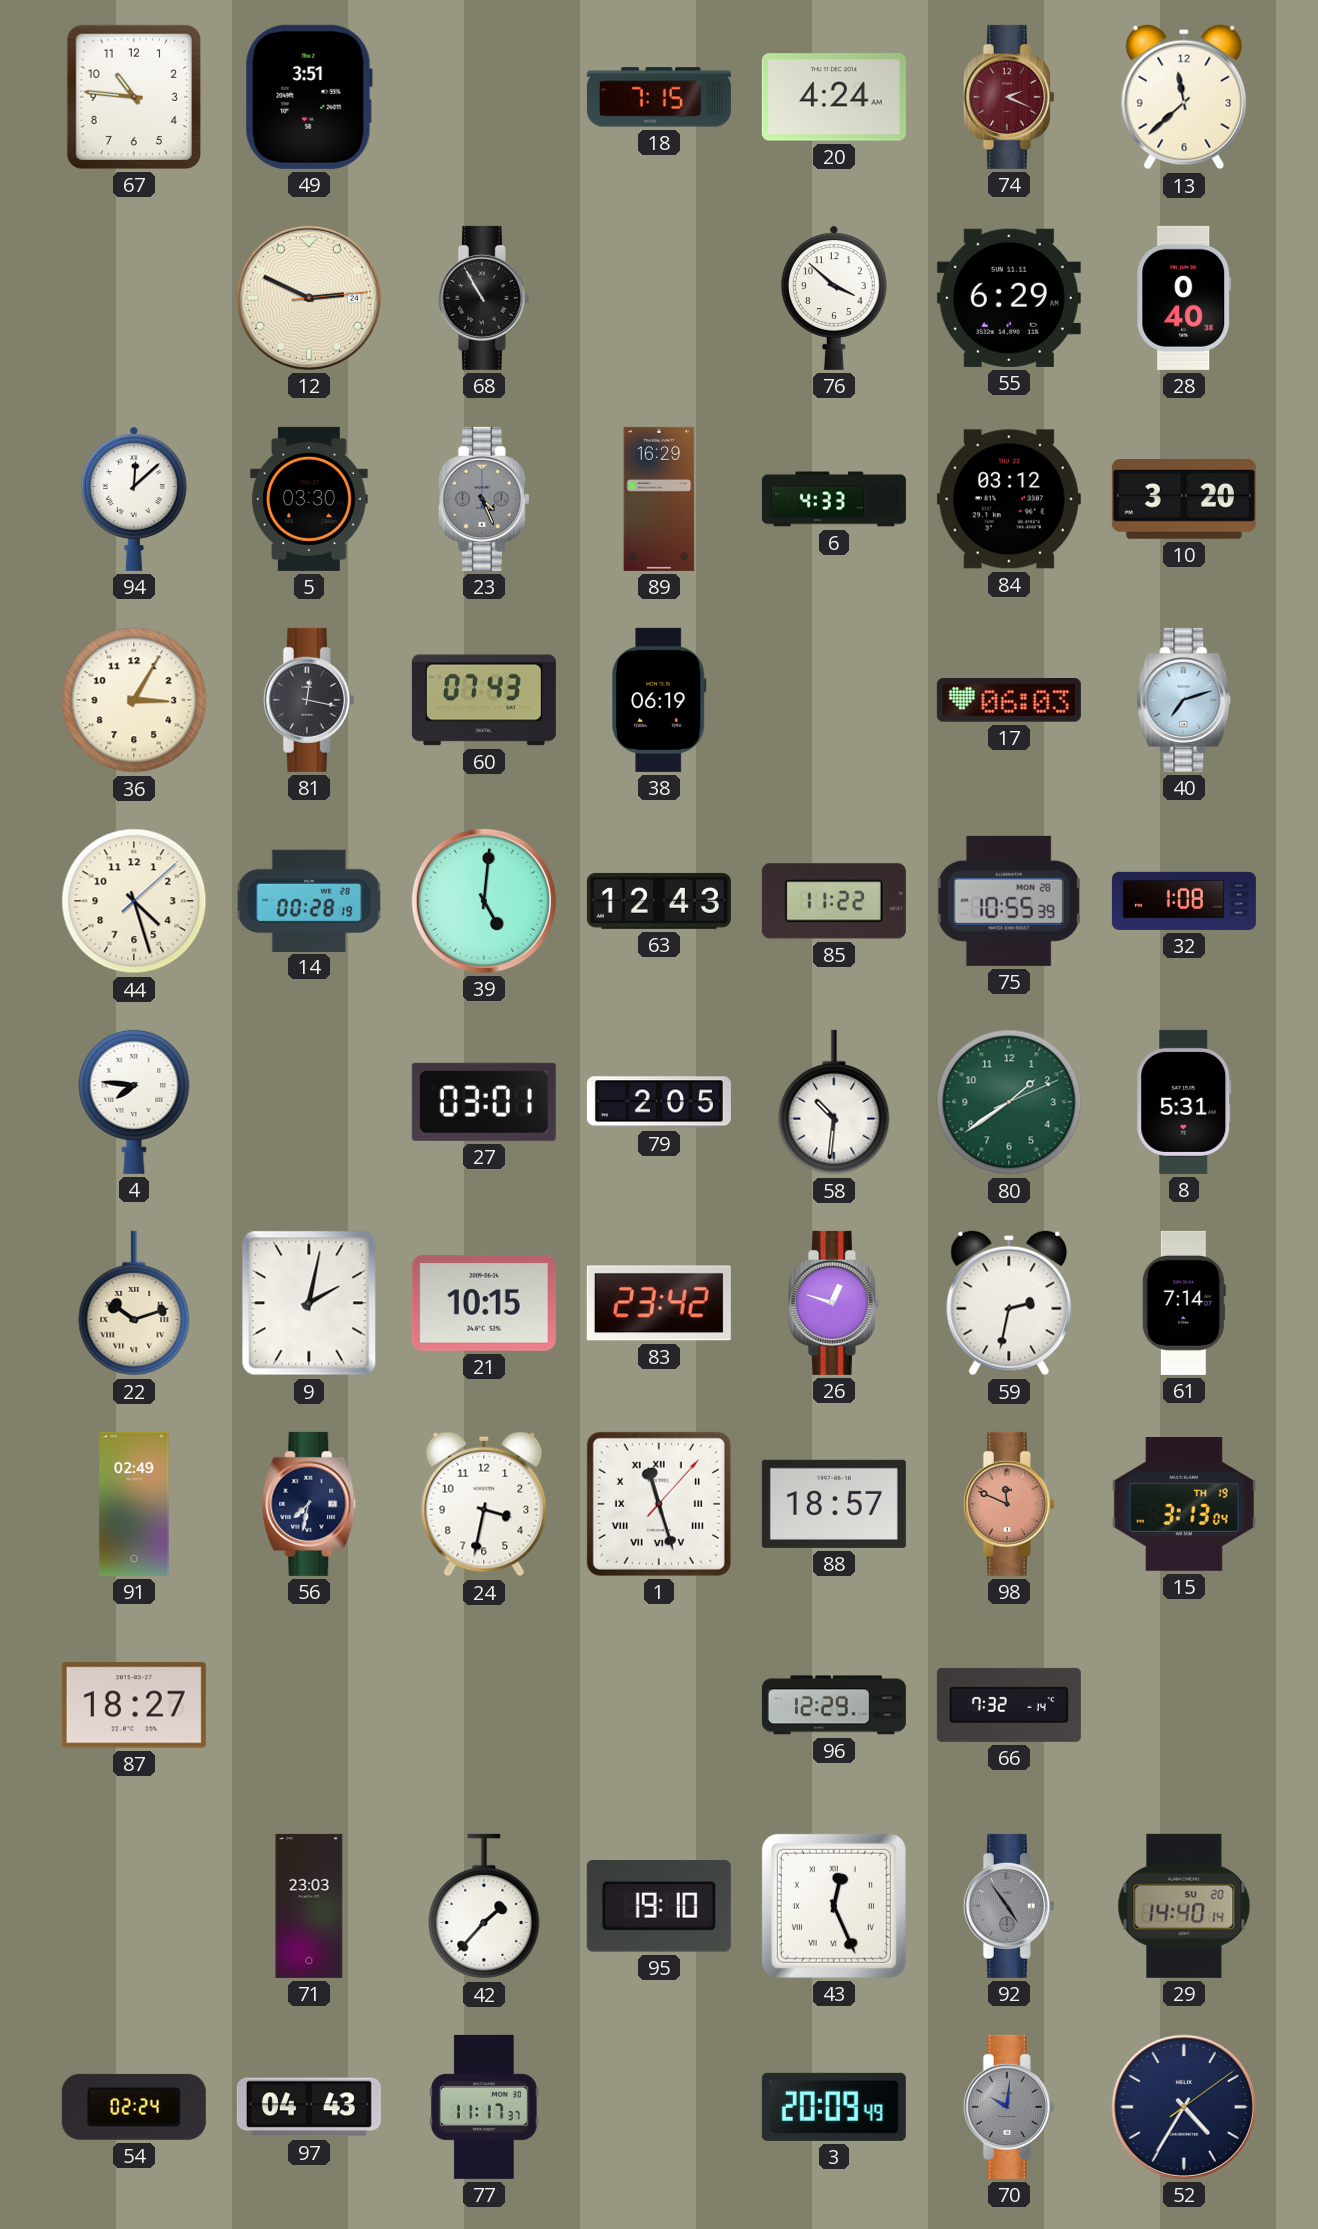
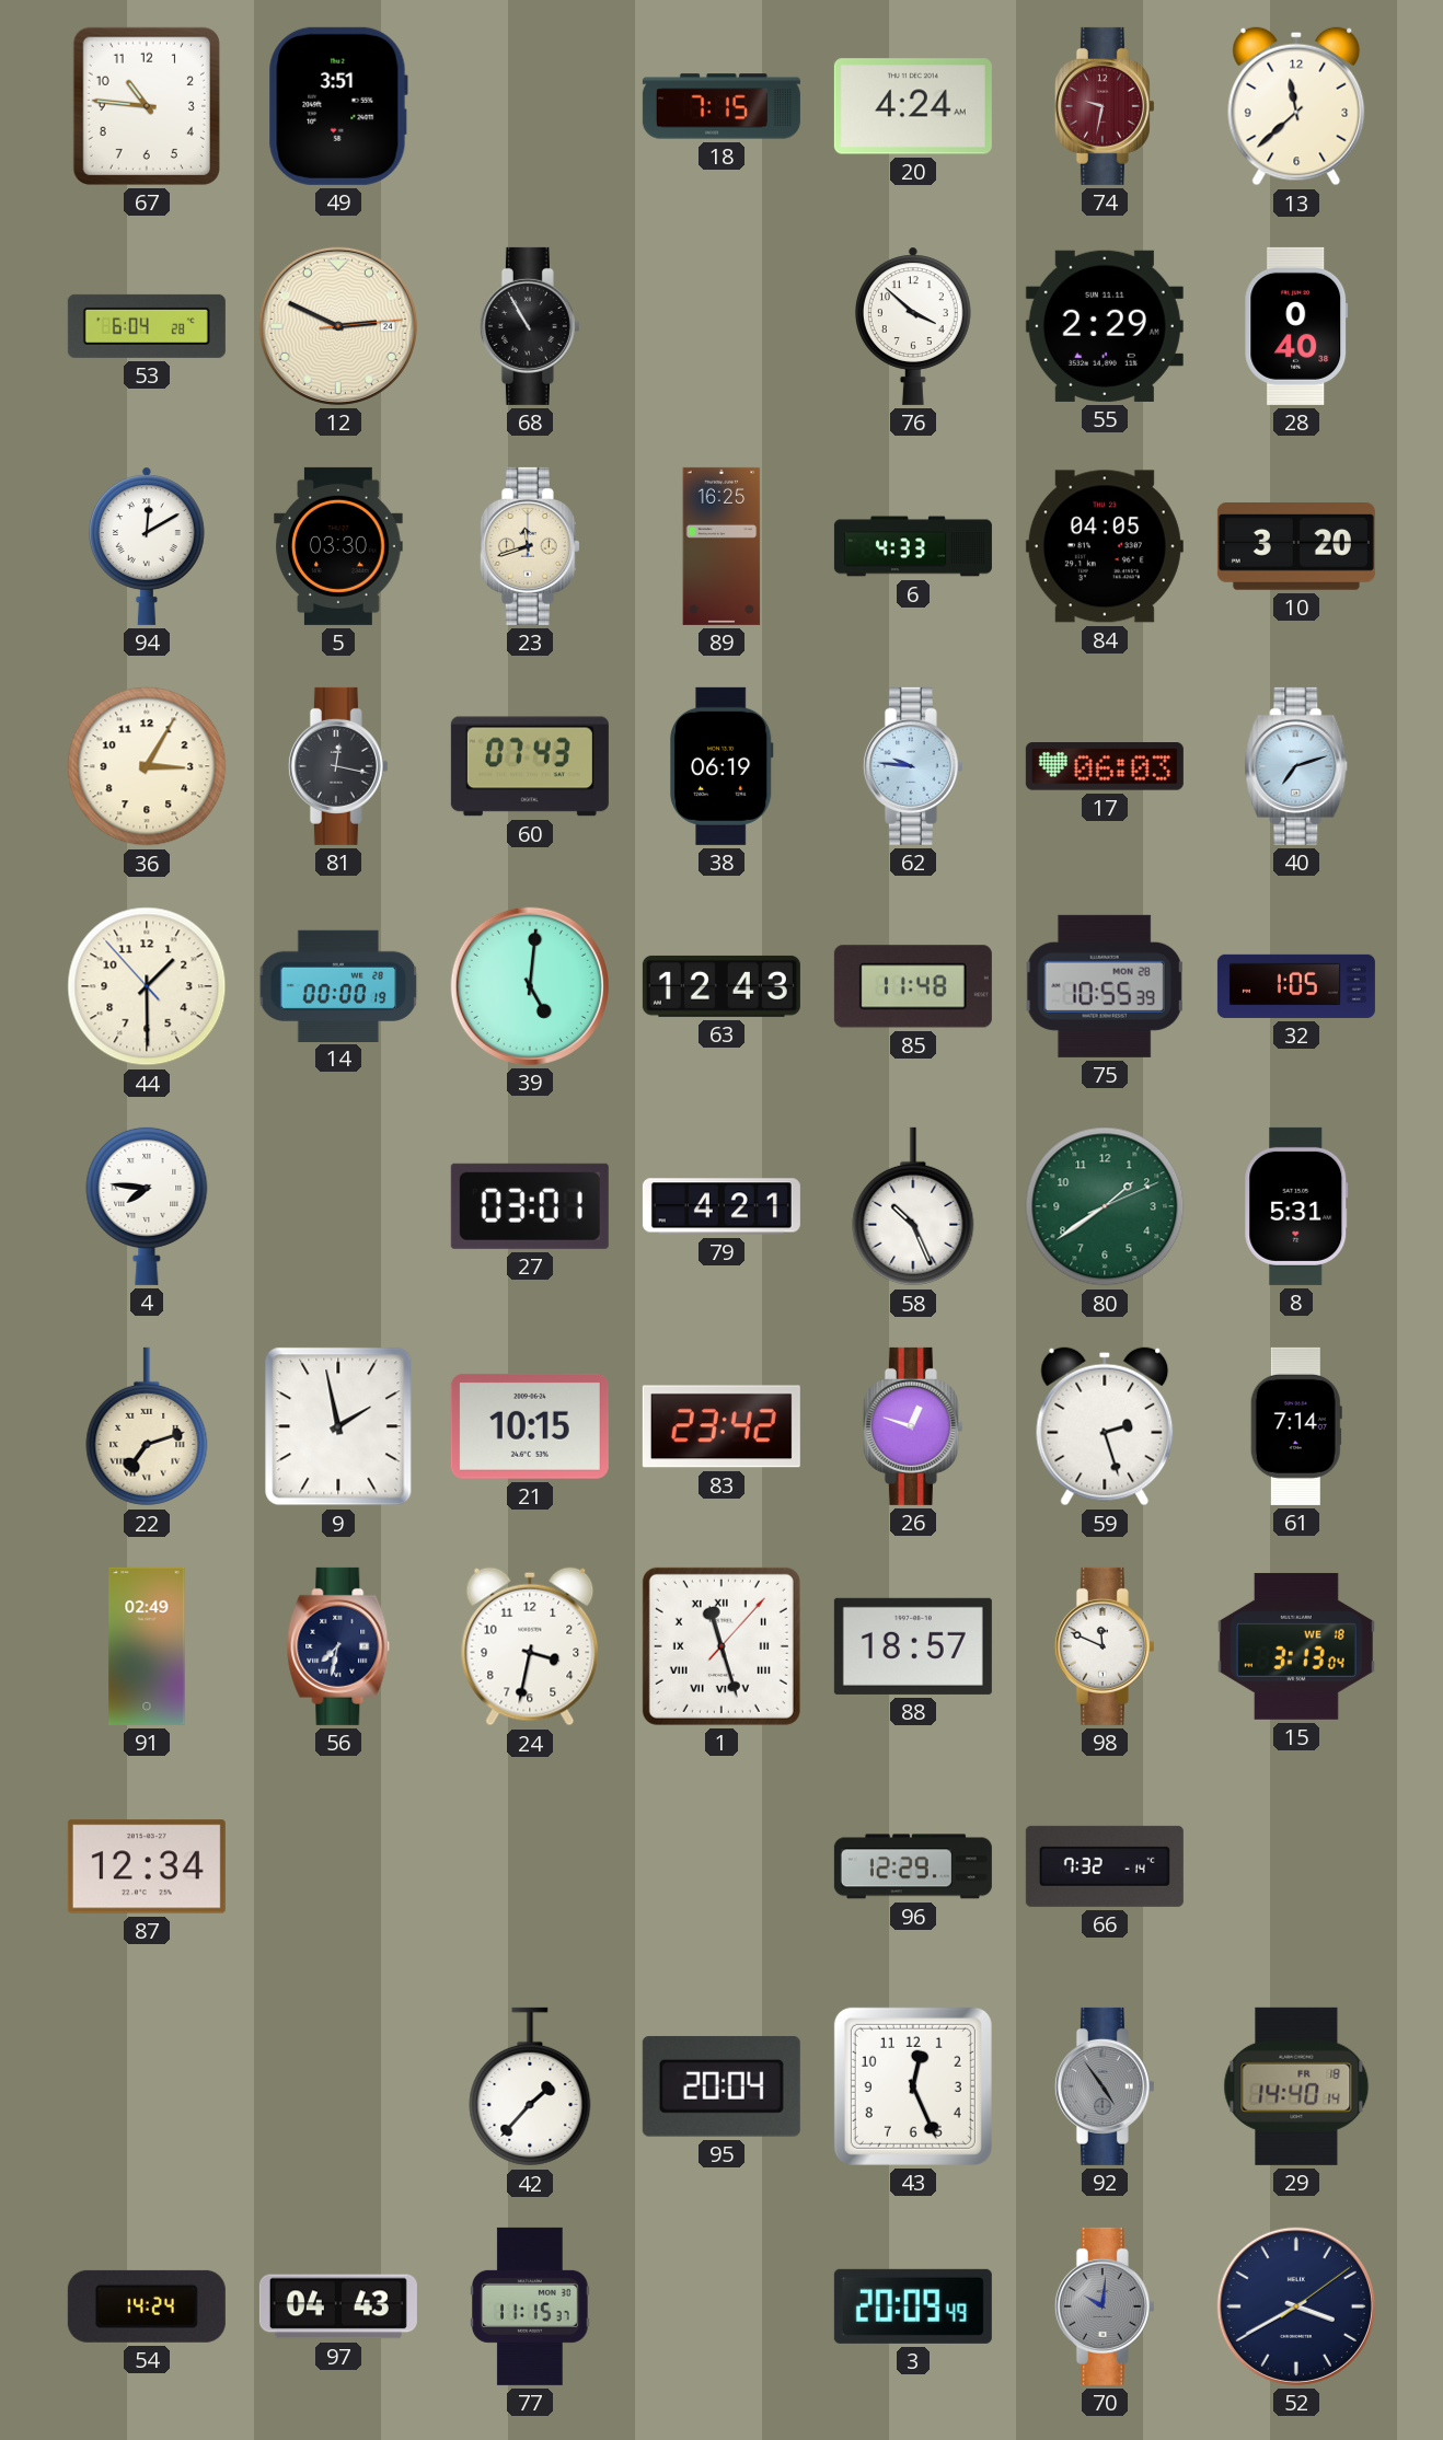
74: 2:19 -> 9:32
53: none -> 6:04
55: 6:29 -> 2:29
94: 12:08 -> 12:10
23: 4:26 -> 11:42
23 dial: grey -> cream
89: 16:29 -> 16:25
84: 03:12 -> 04:05
62: none -> 9:46
44: 4:27 -> 1:29
14: 00:28 -> 00:00
85: 11:22 -> 11:48
32: 1:08 -> 1:05
79: 2:05 -> 4:21
58: 10:31 -> 10:26
22: 10:12 -> 7:12
9: 2:02 -> 1:58
59: 2:32 -> 2:27
98 dial: salmon -> white
15 date: TH 19 -> WE 18
87: 18:27 -> 12:34
71: 23:03 -> none
95: 19:10 -> 20:04
43 numerals: Roman -> Arabic
29 date: SU 20 -> FR 18
54: 02:24 -> 14:24
77: 11:17 -> 11:15
52: 4:35 -> 3:40
